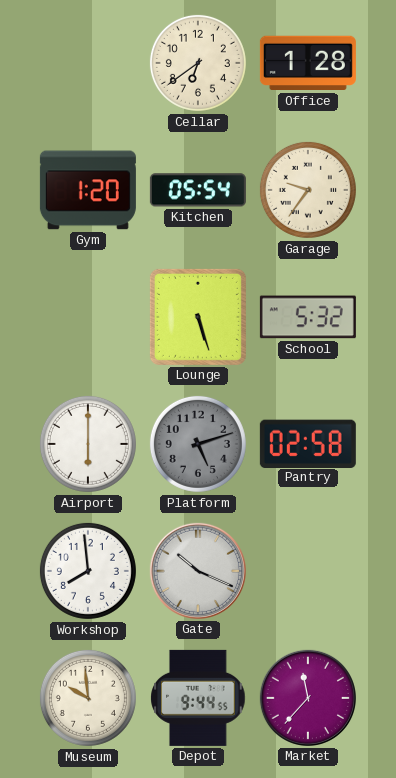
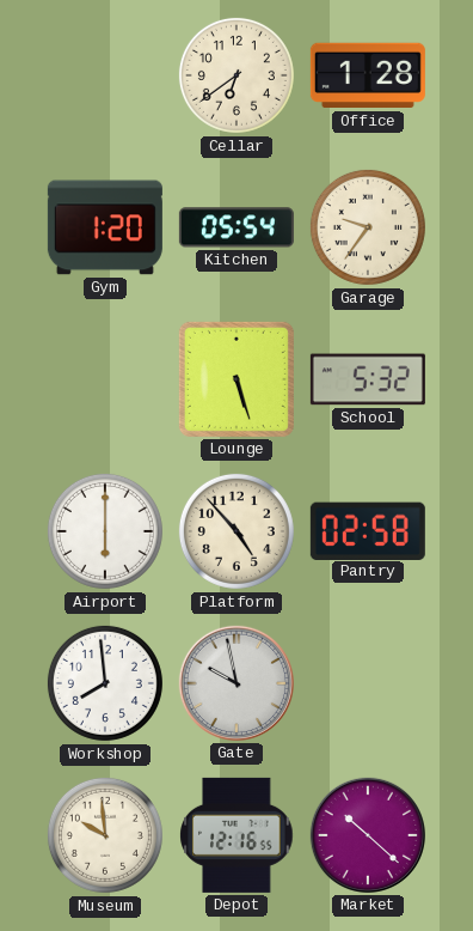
Platform: 5:12 -> 4:53
Platform dial: grey -> cream
Gate: 10:19 -> 9:58
Depot: 9:44 -> 12:16
Market: 11:37 -> 10:22
